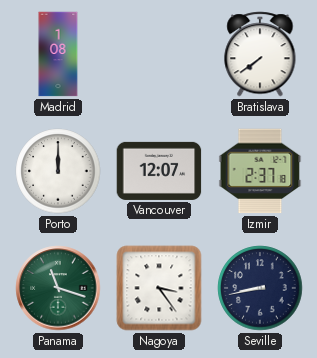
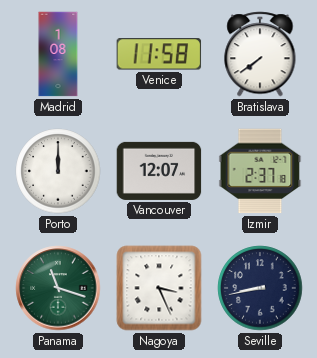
Venice: none -> 11:58
Nagoya: 3:24 -> 3:26
